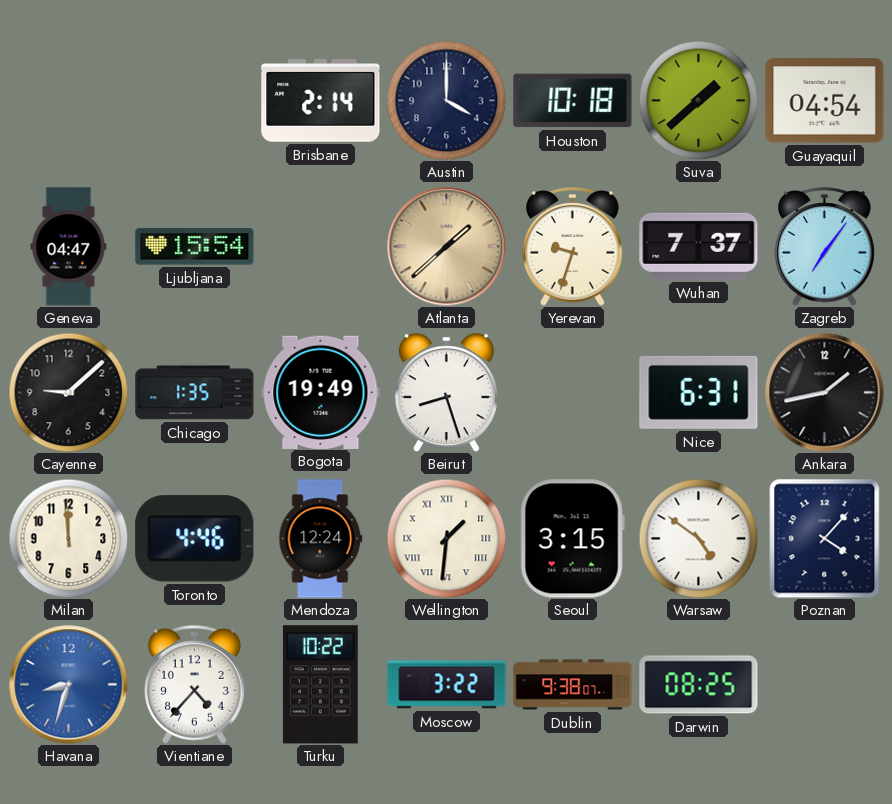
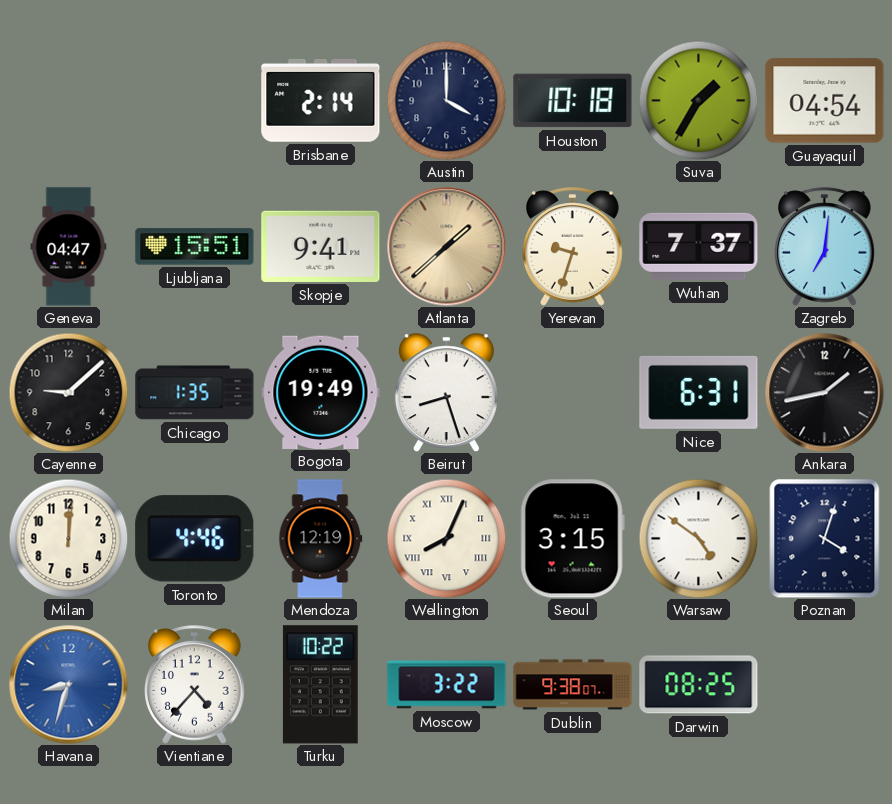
Suva: 1:38 -> 1:35
Ljubljana: 15:54 -> 15:51
Skopje: none -> 9:41
Zagreb: 7:06 -> 7:01
Milan: 11:59 -> 12:01
Mendoza: 12:24 -> 12:19
Wellington: 1:31 -> 8:04
Poznan: 4:07 -> 4:03
